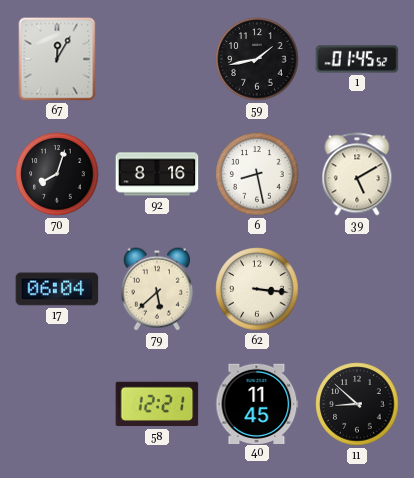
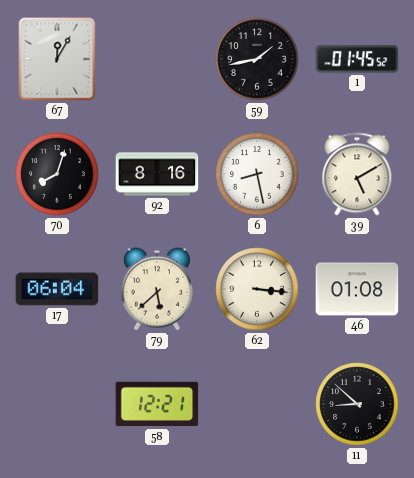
46: none -> 01:08
40: 11:45 -> none
